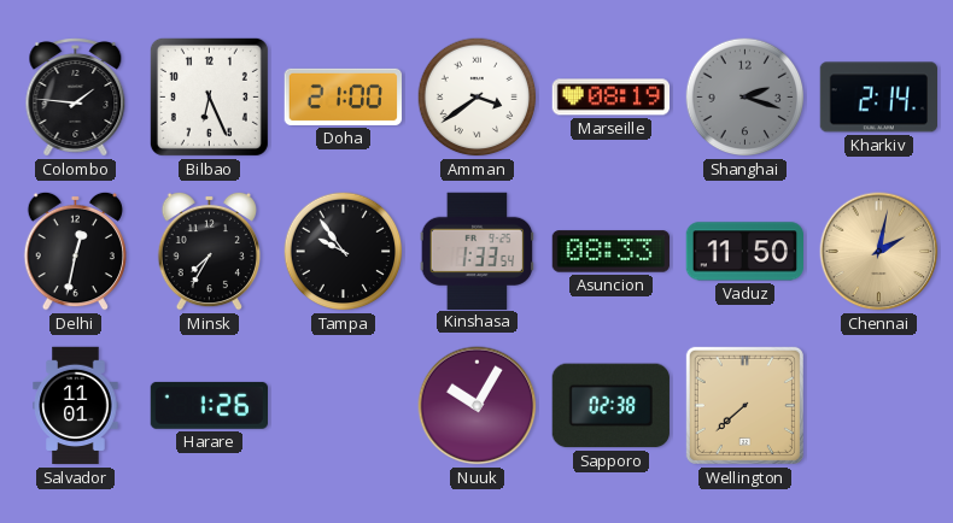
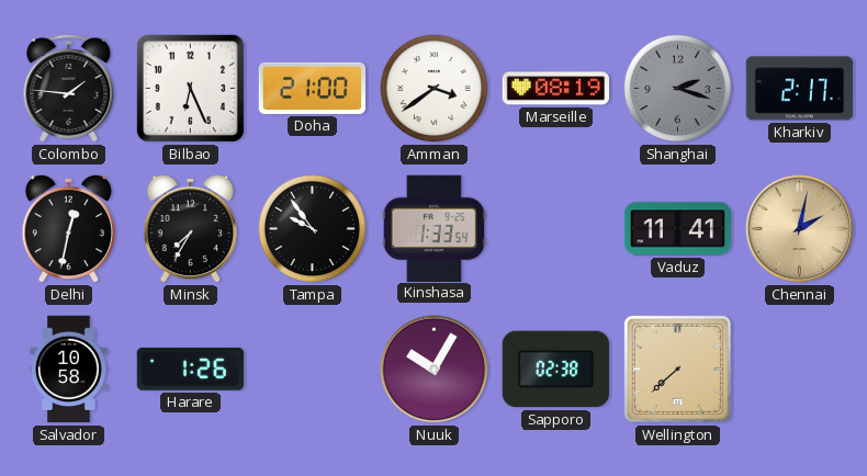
Kharkiv: 2:14 -> 2:17
Asuncion: 08:33 -> none
Vaduz: 11:50 -> 11:41
Salvador: 11:01 -> 10:58
